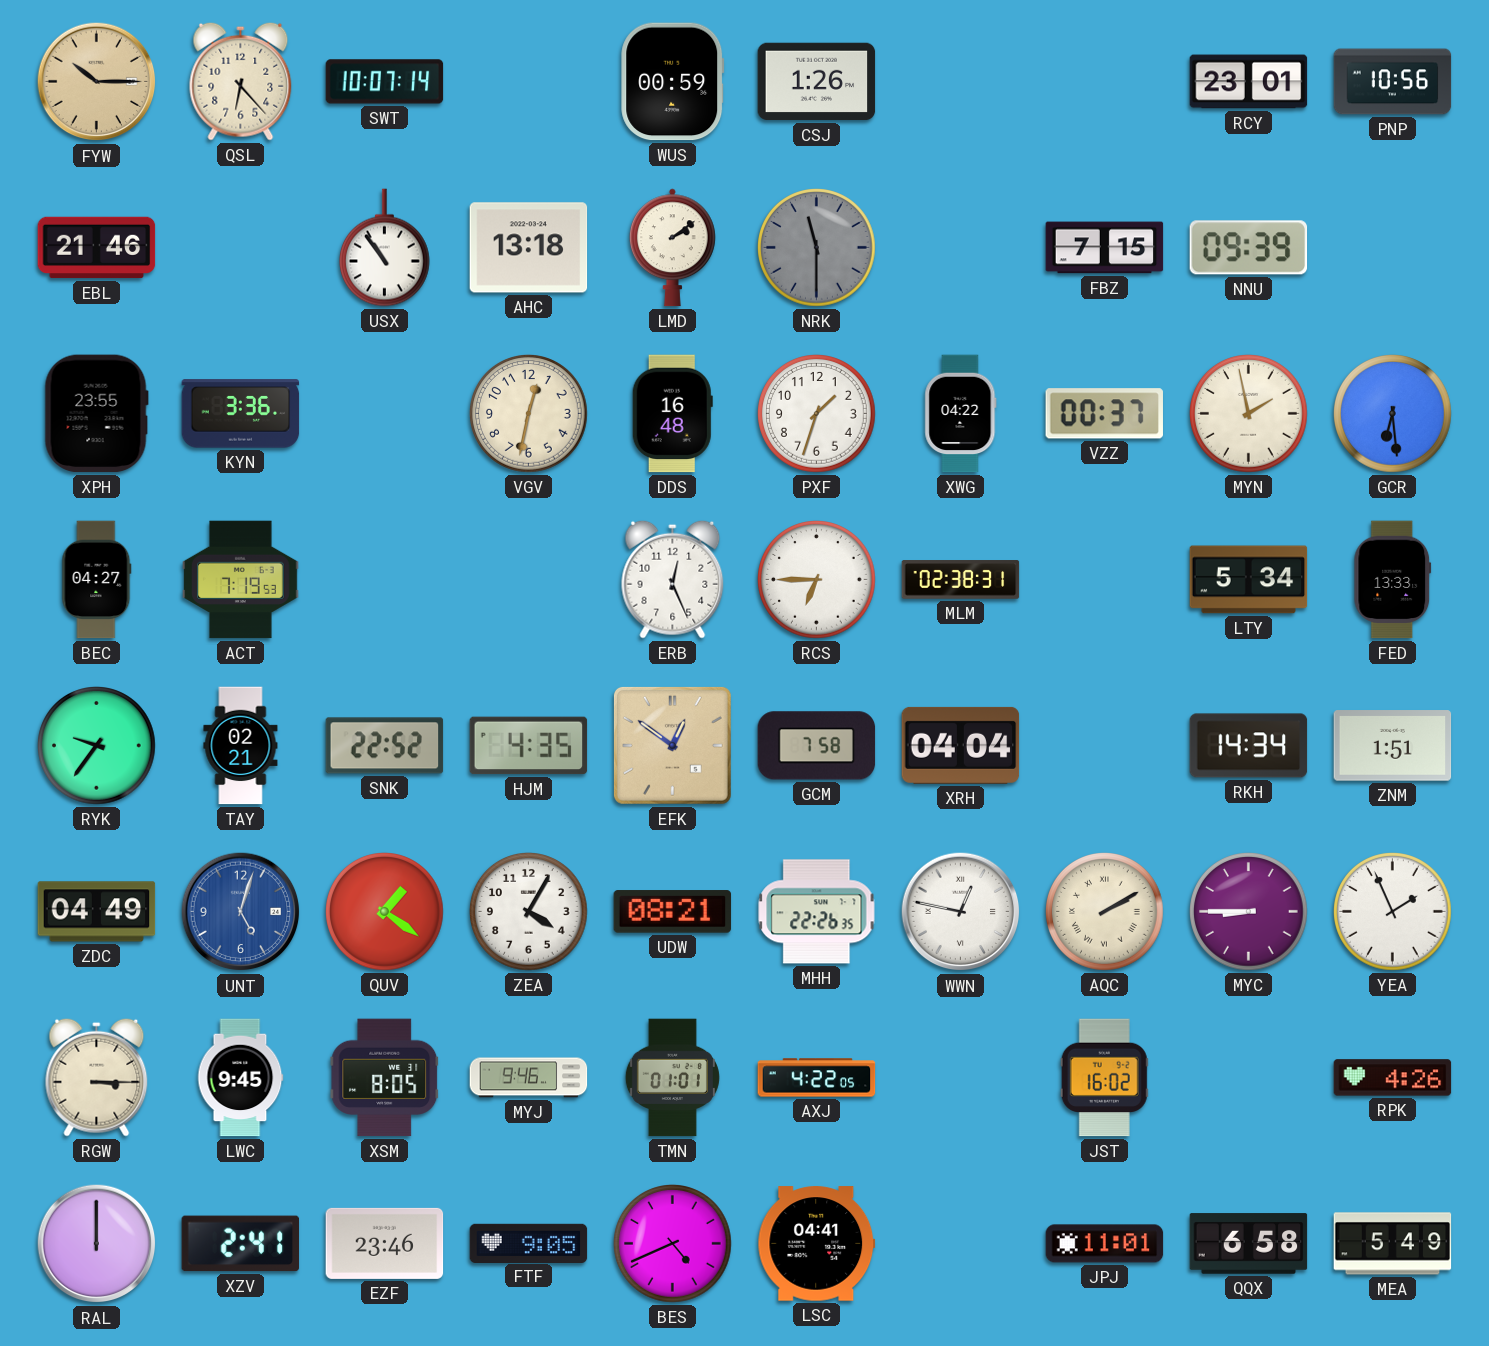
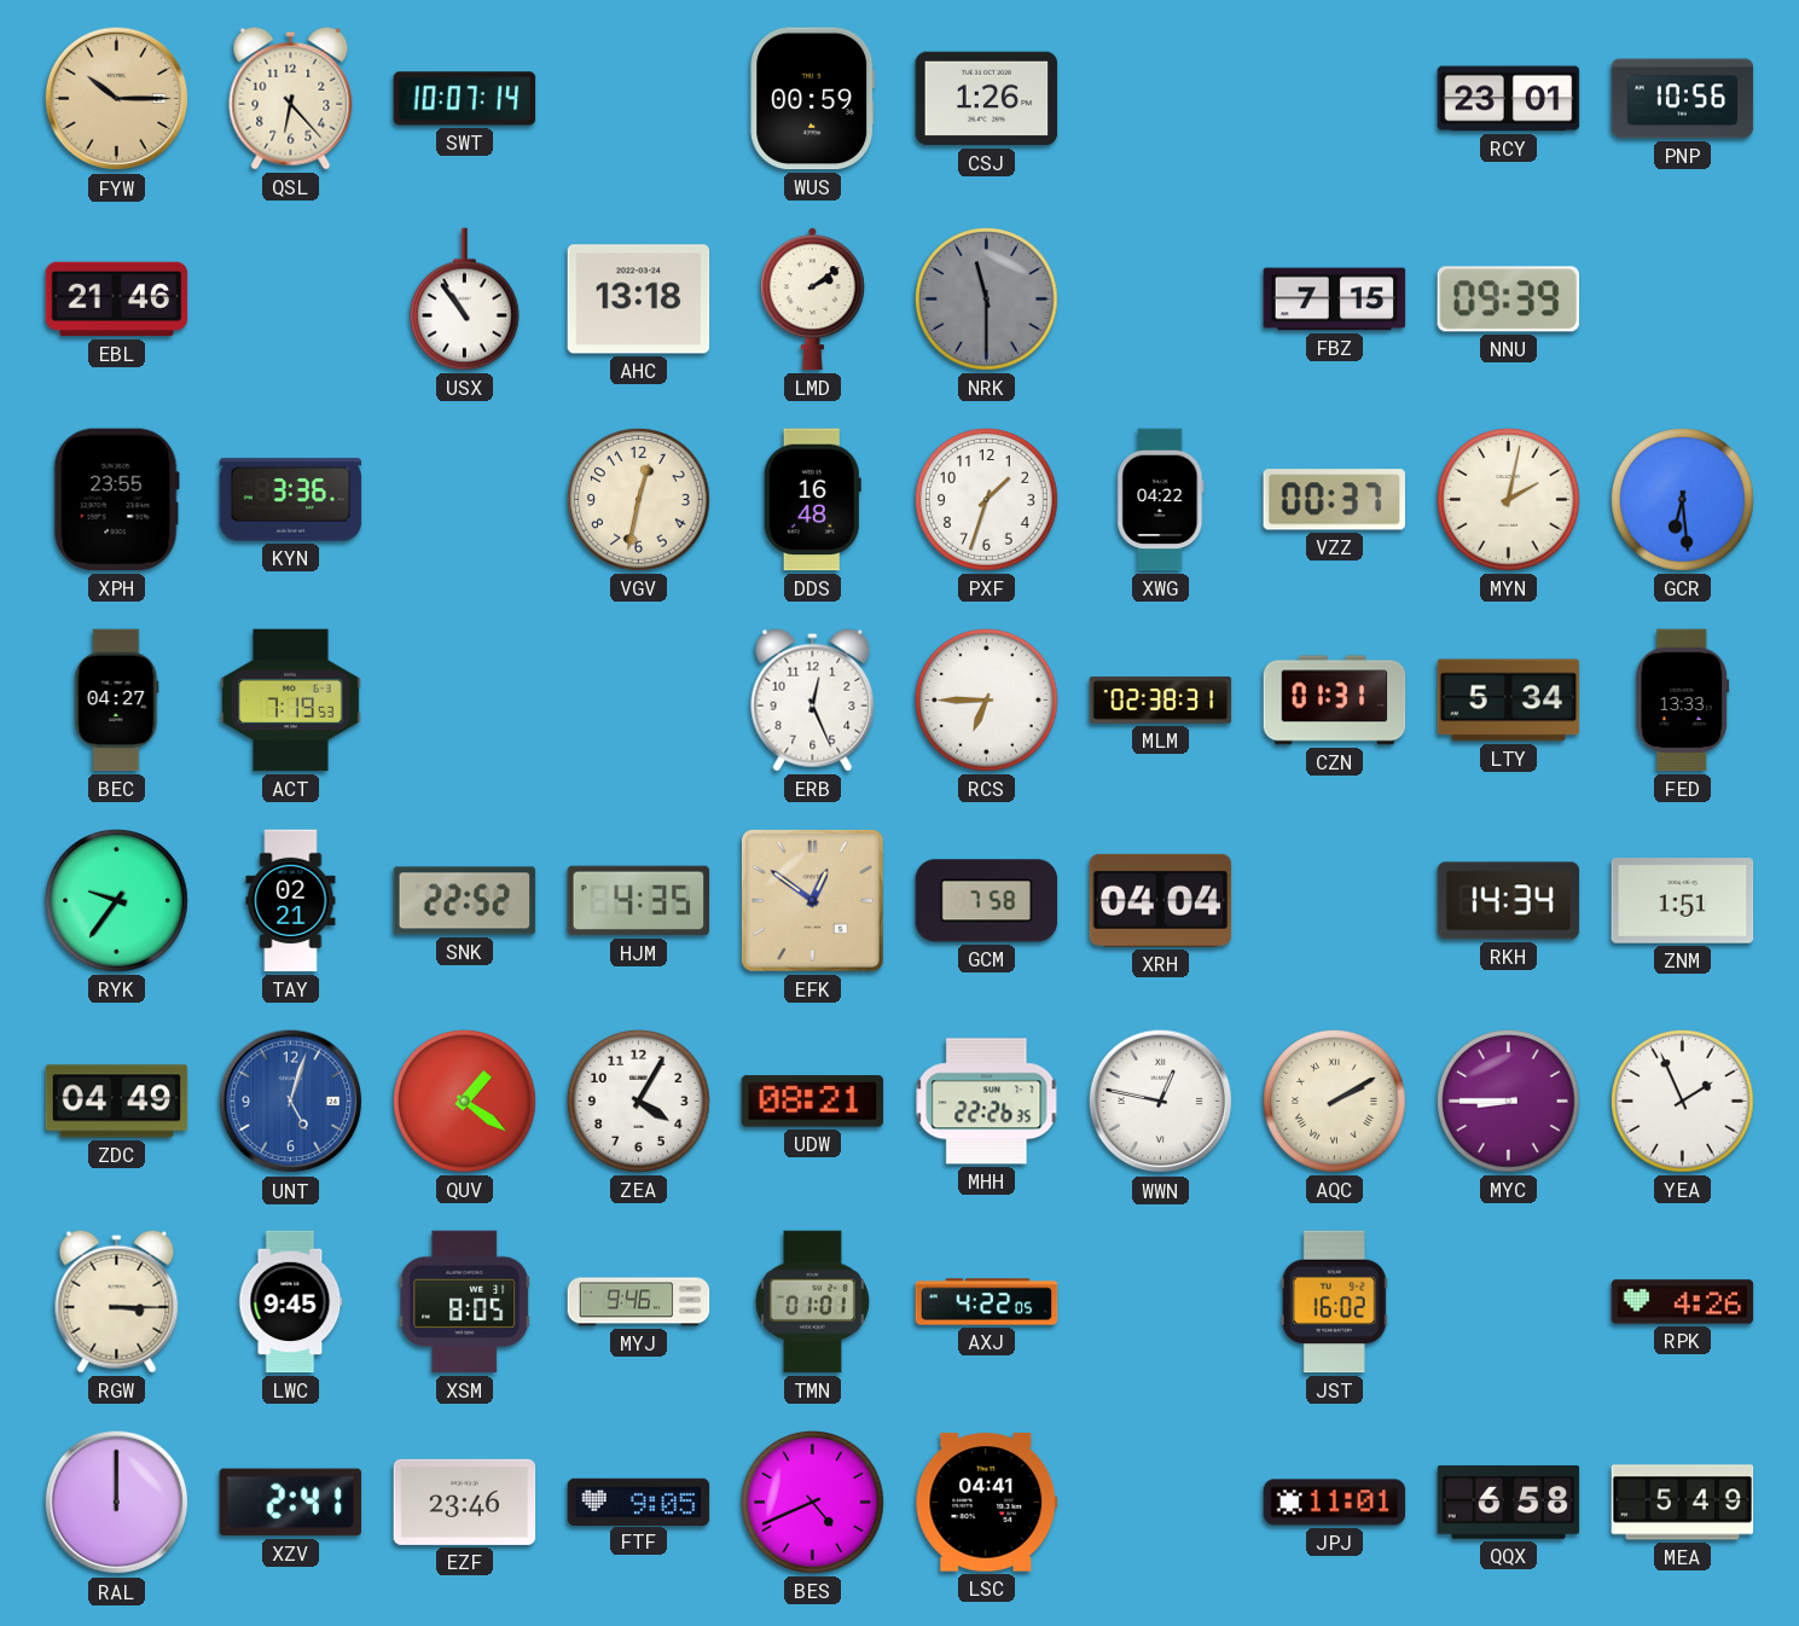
MYN: 1:58 -> 2:02
CZN: none -> 01:31
